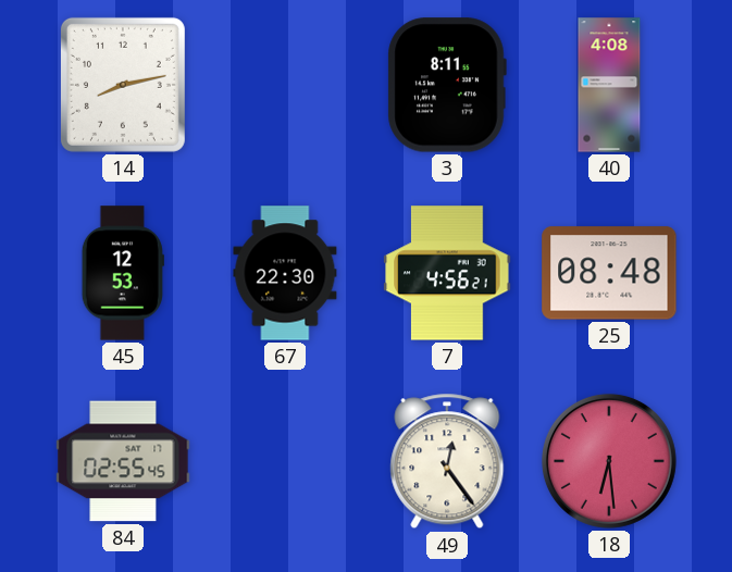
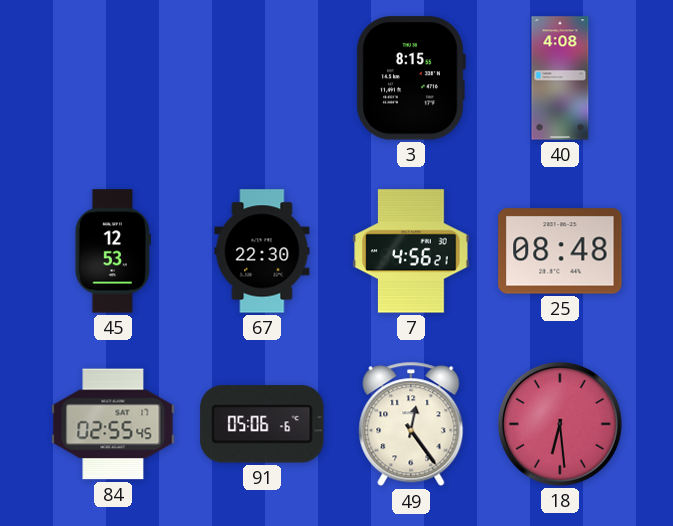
14: 8:13 -> none
3: 8:11 -> 8:15
91: none -> 05:06
